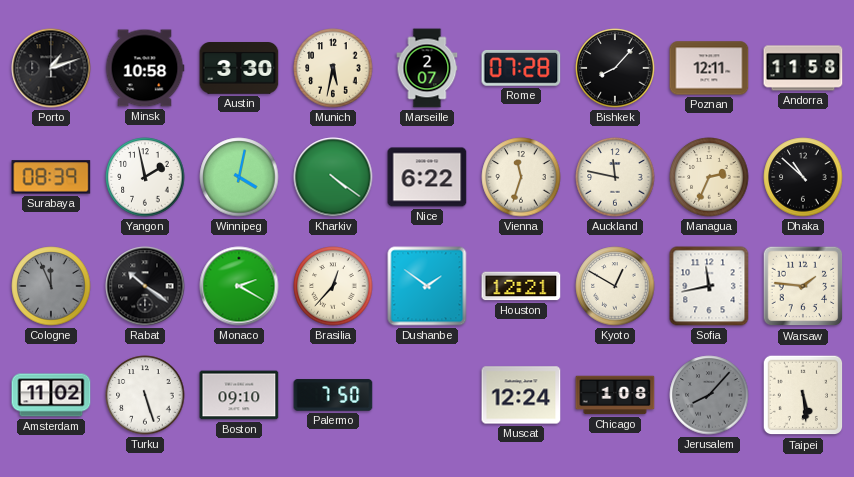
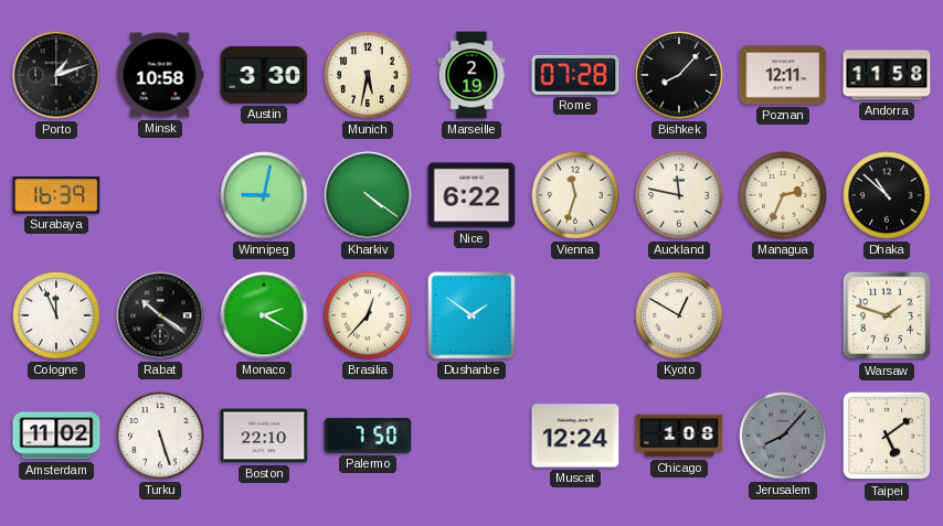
Marseille: 2:07 -> 2:19
Surabaya: 08:39 -> 16:39
Yangon: 1:58 -> none
Winnipeg: 4:02 -> 9:02
Cologne dial: grey -> white
Houston: 12:21 -> none
Sofia: 11:43 -> none
Warsaw: 1:46 -> 1:48
Boston: 09:10 -> 22:10
Taipei: 5:29 -> 5:09
